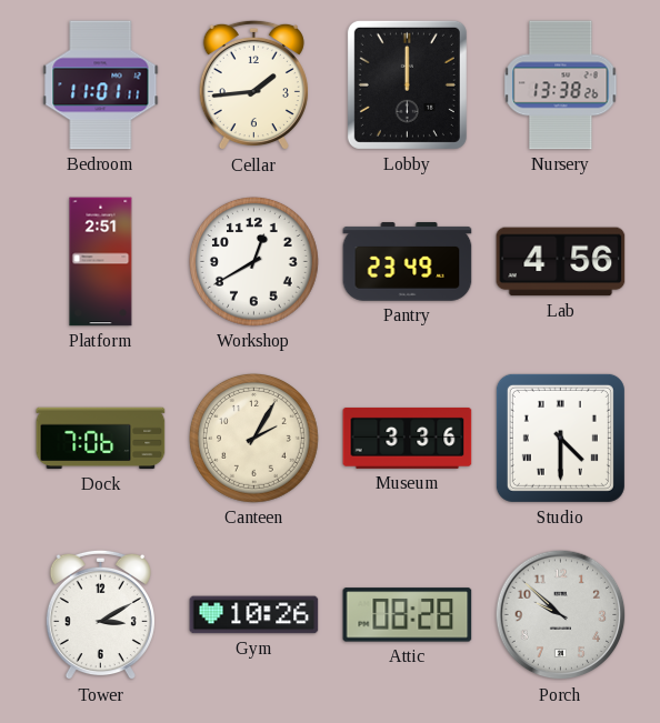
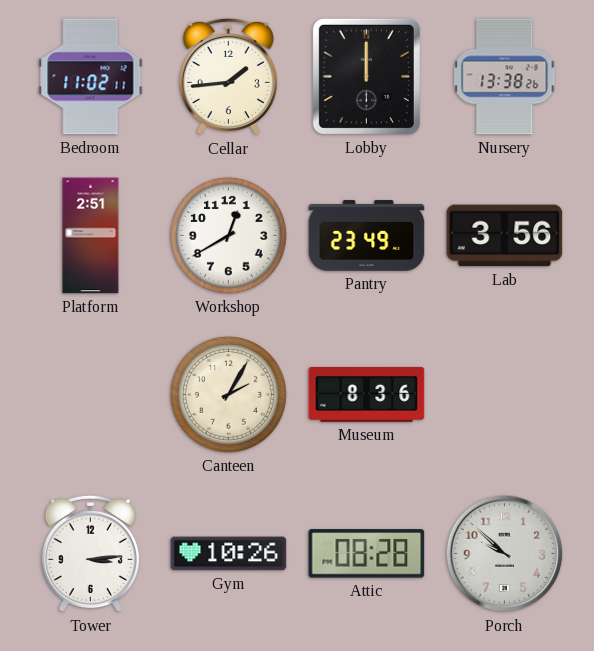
Bedroom: 11:01 -> 11:02
Lab: 4:56 -> 3:56
Dock: 7:06 -> none
Museum: 3:36 -> 8:36
Studio: 4:30 -> none
Tower: 3:10 -> 3:14
